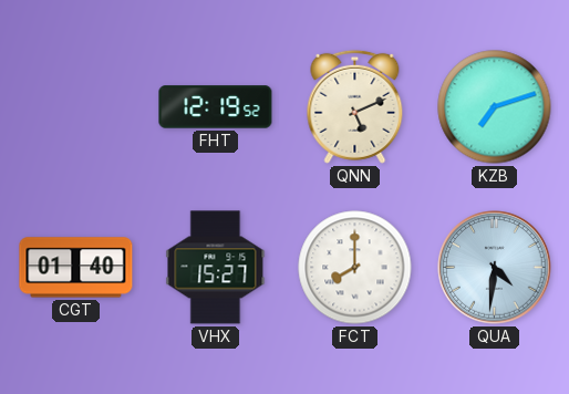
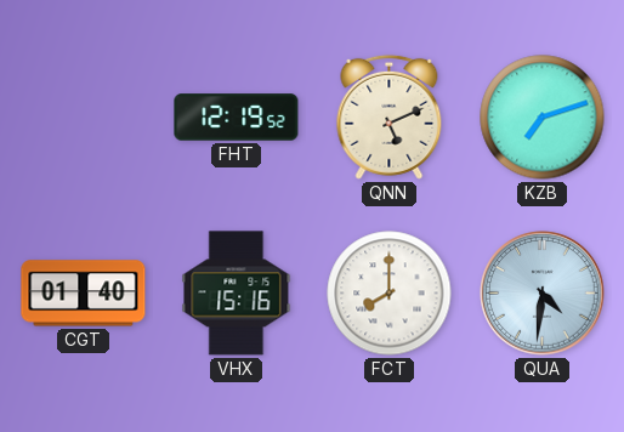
VHX: 15:27 -> 15:16
